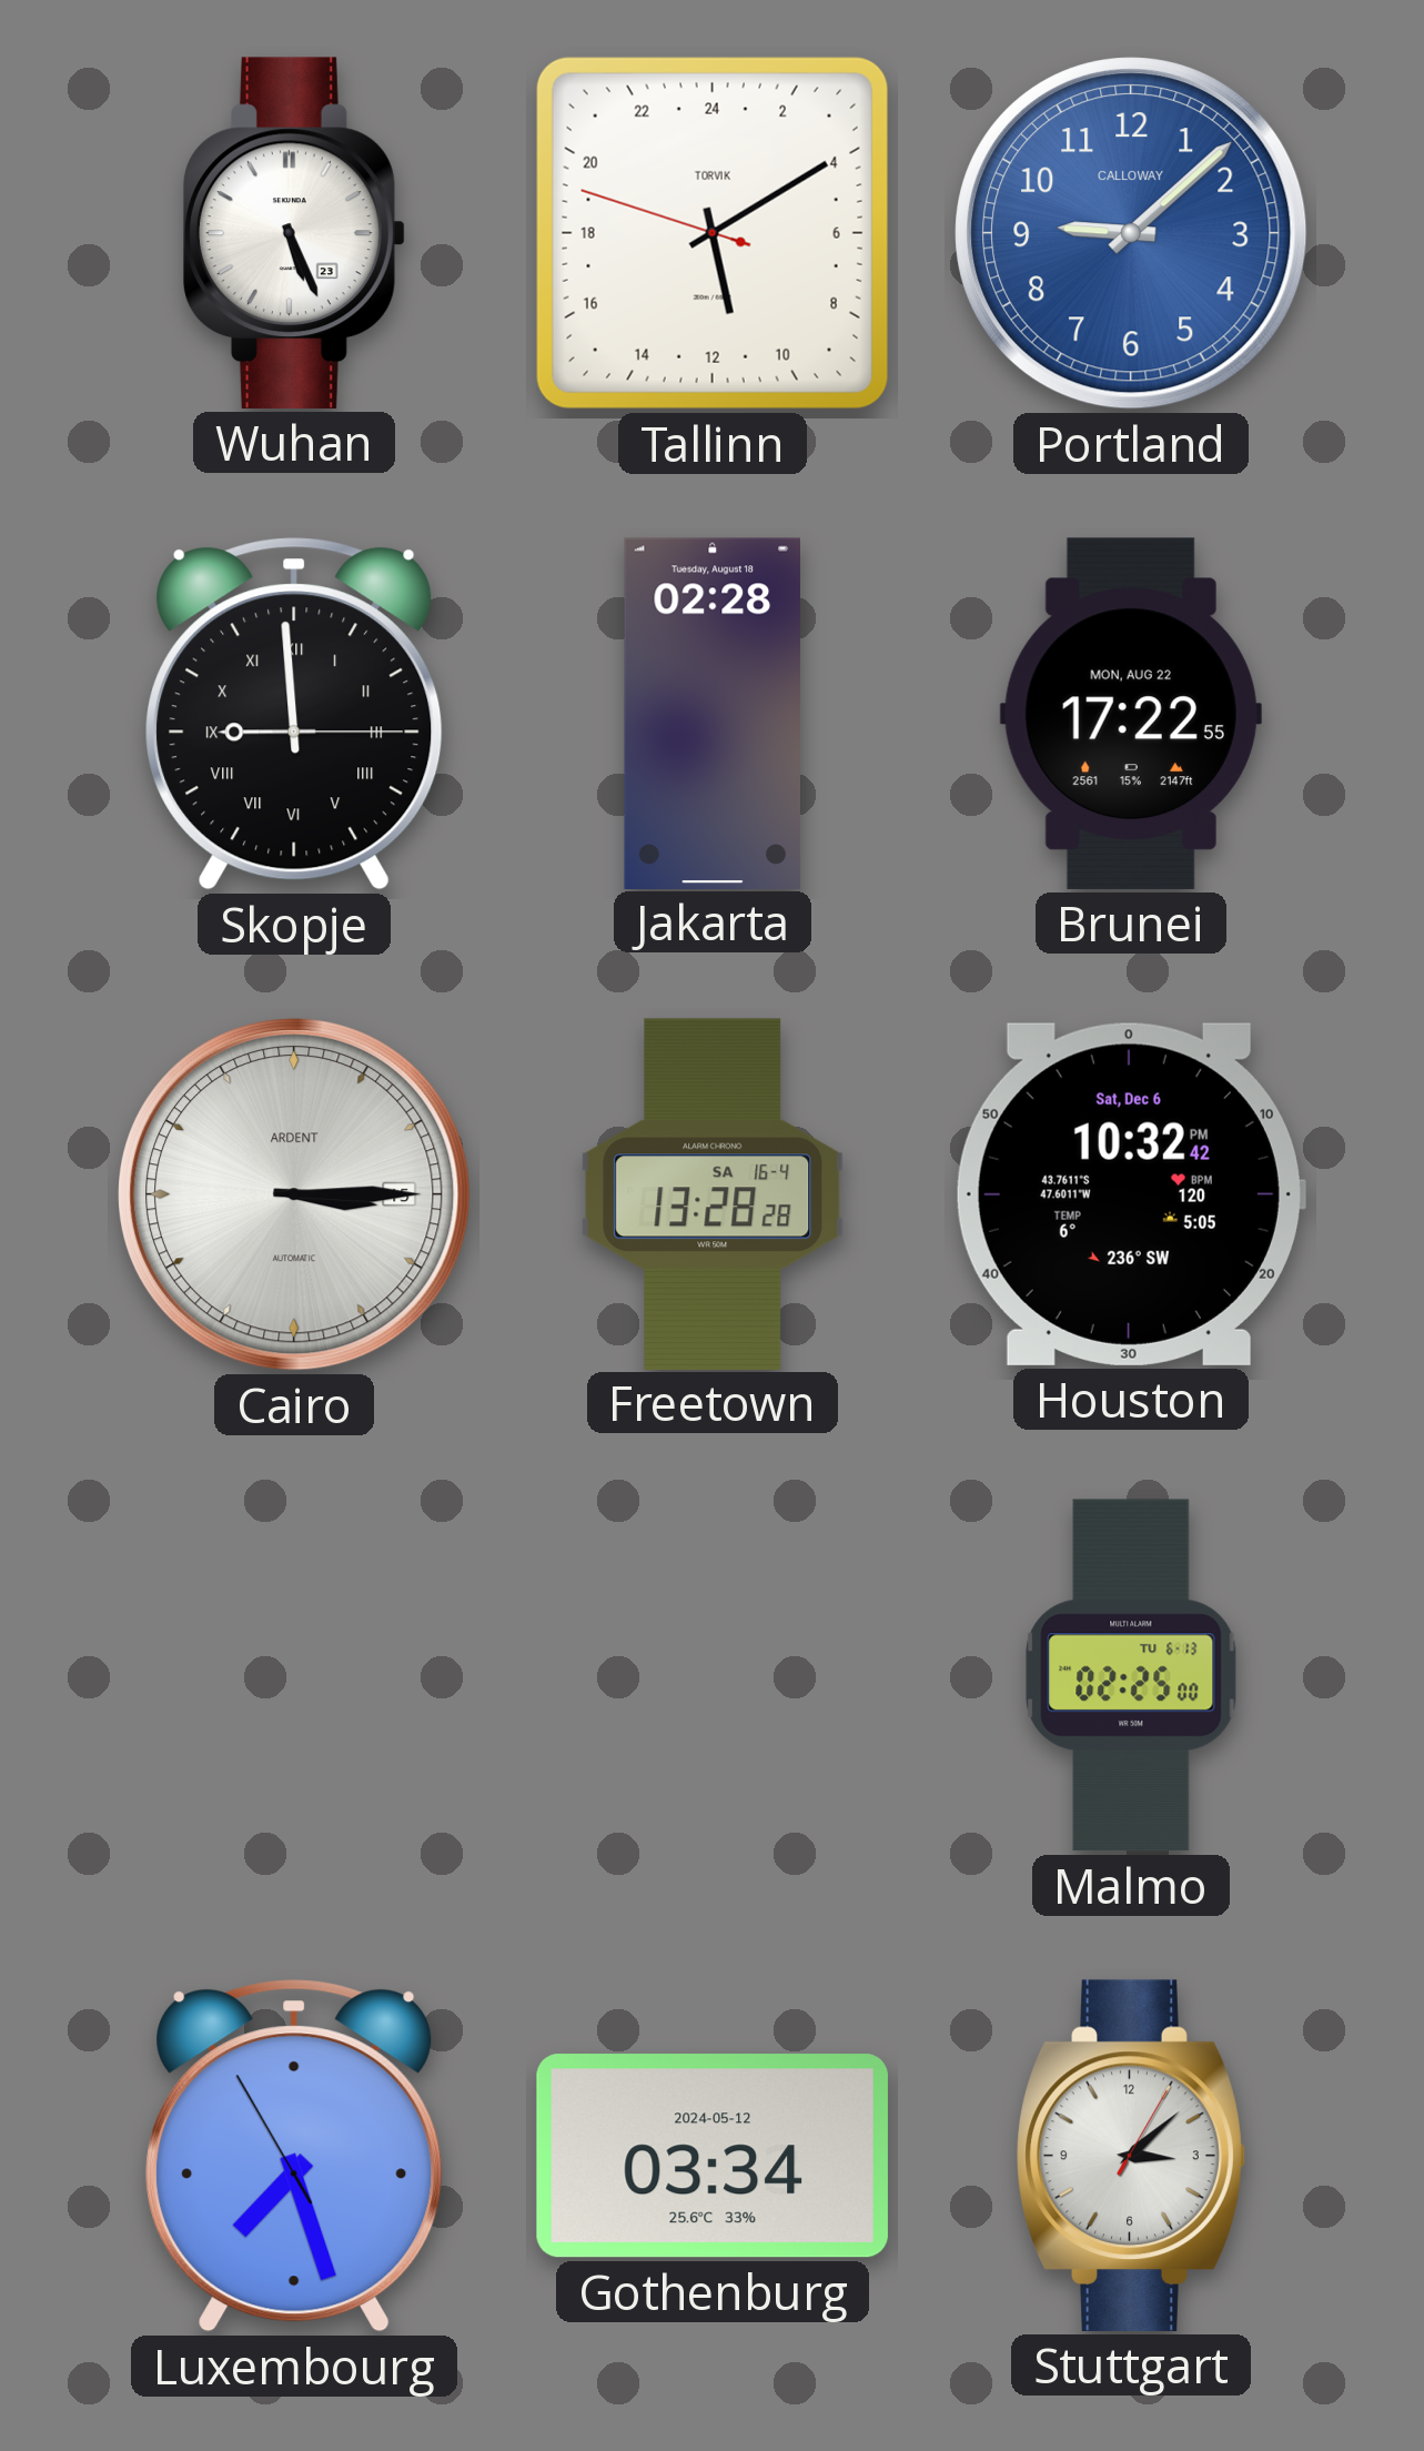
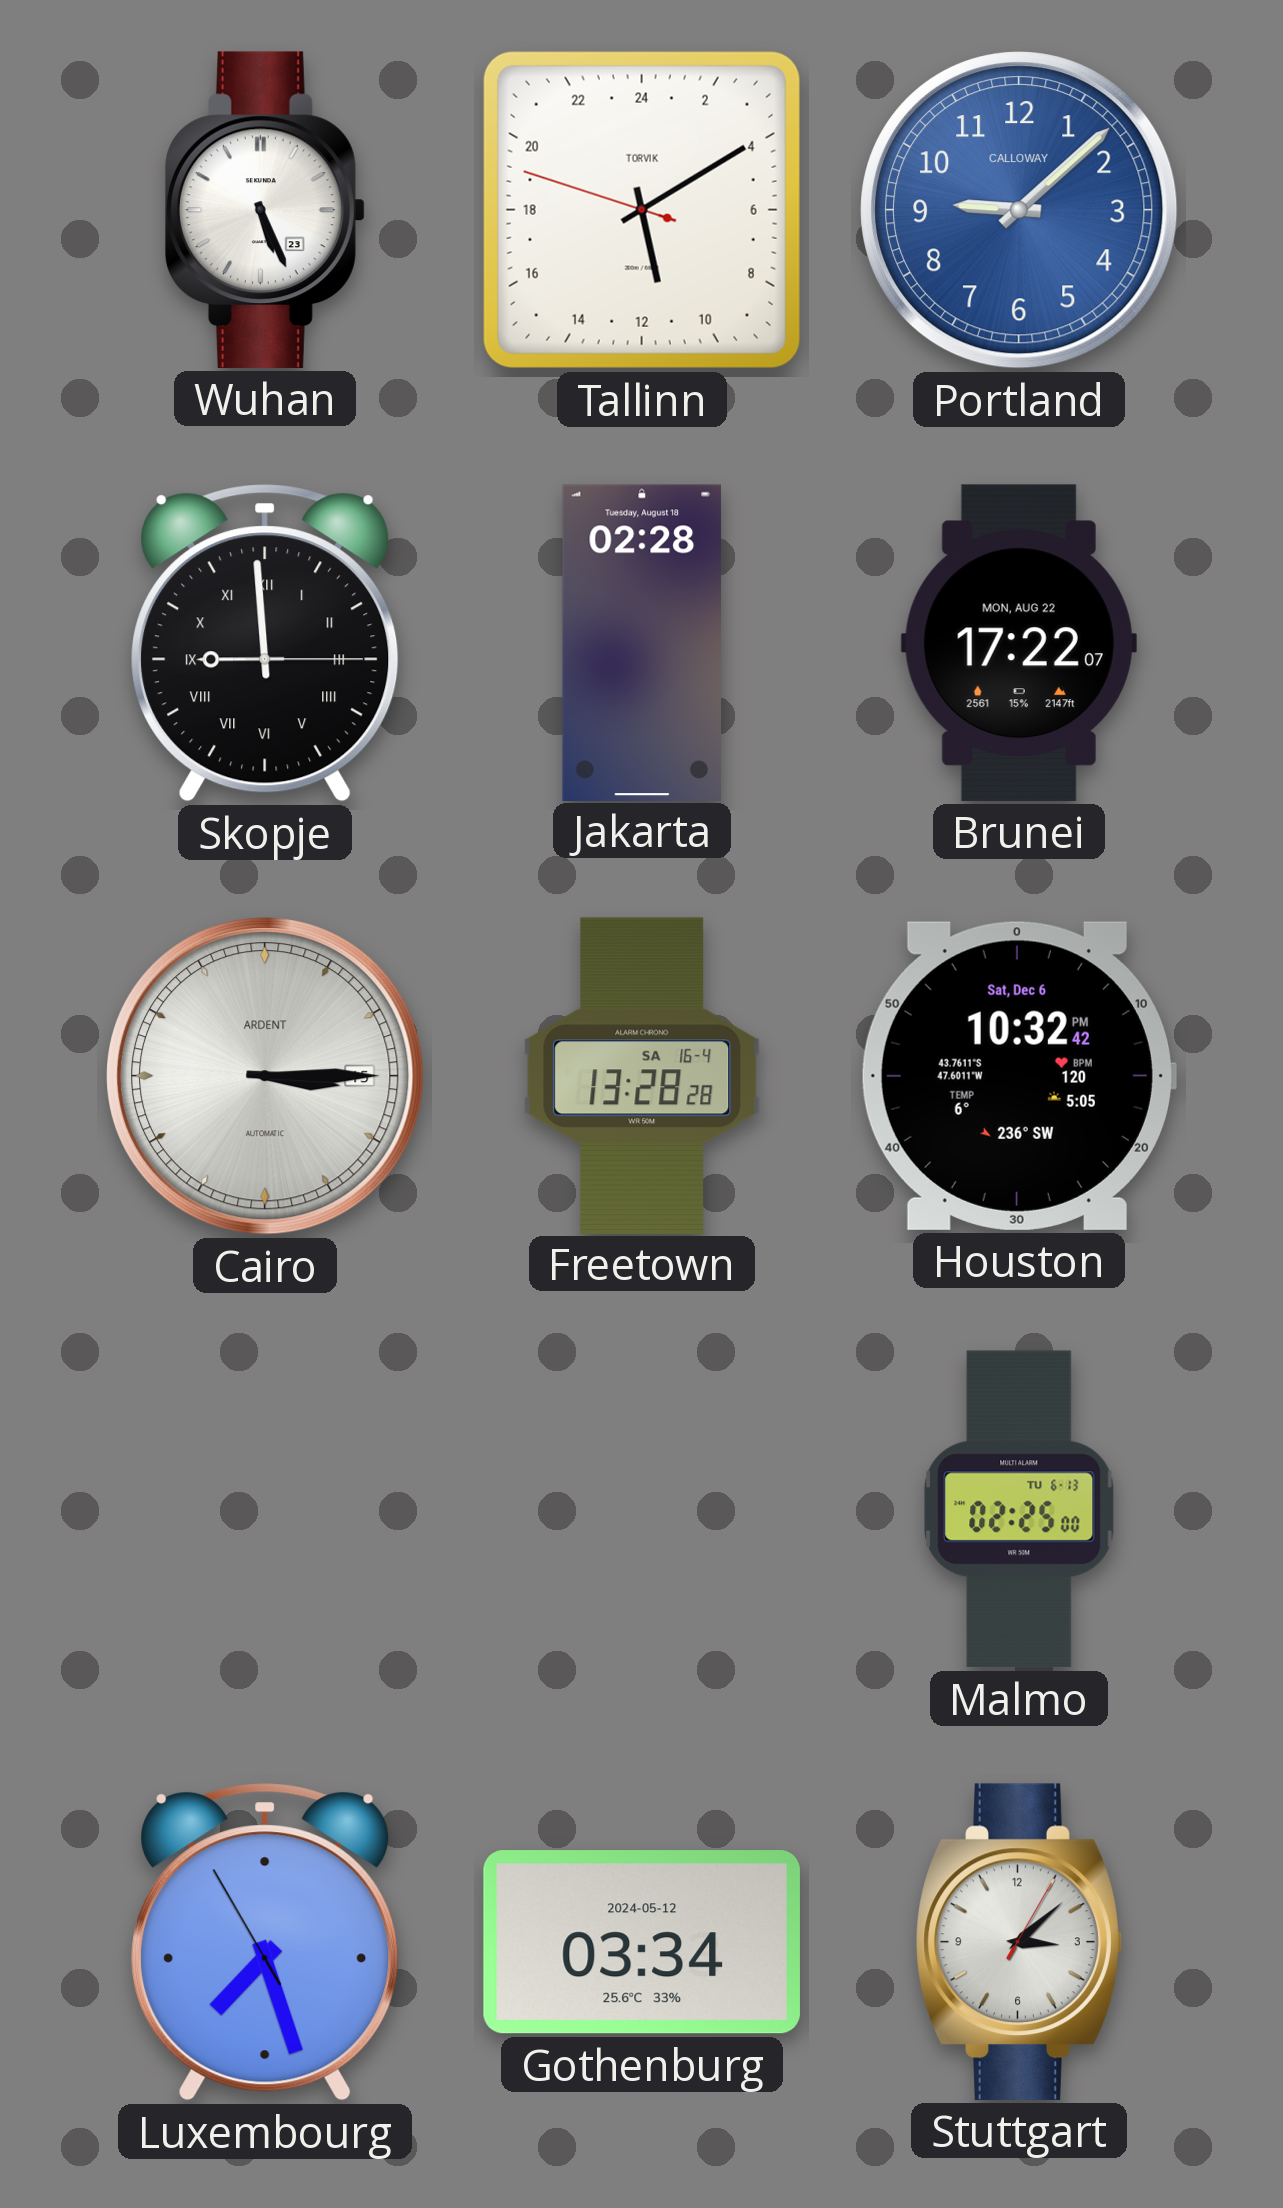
Brunei: 17:22:55 -> 17:22:07
